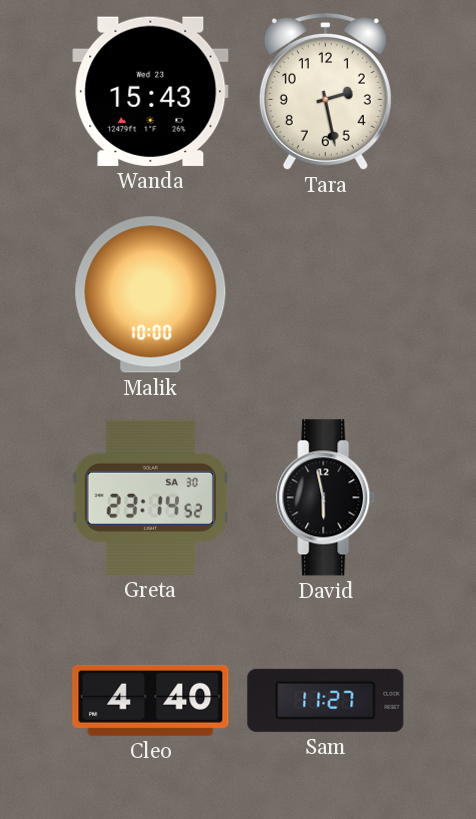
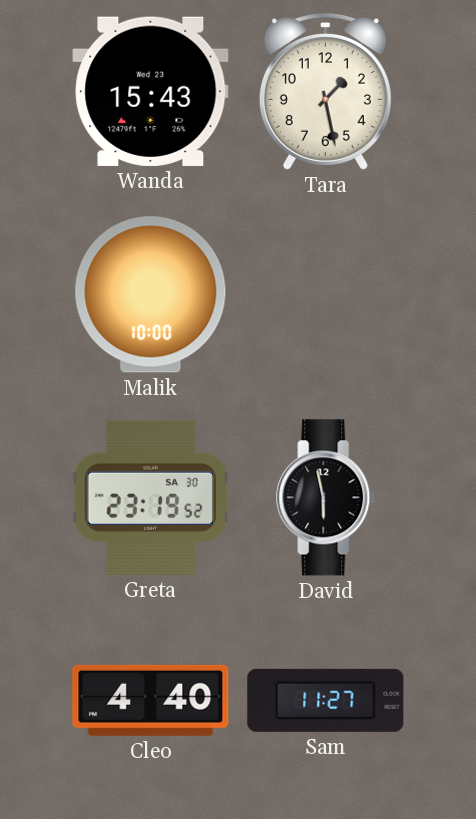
Tara: 2:28 -> 1:28
Greta: 23:14 -> 23:19
